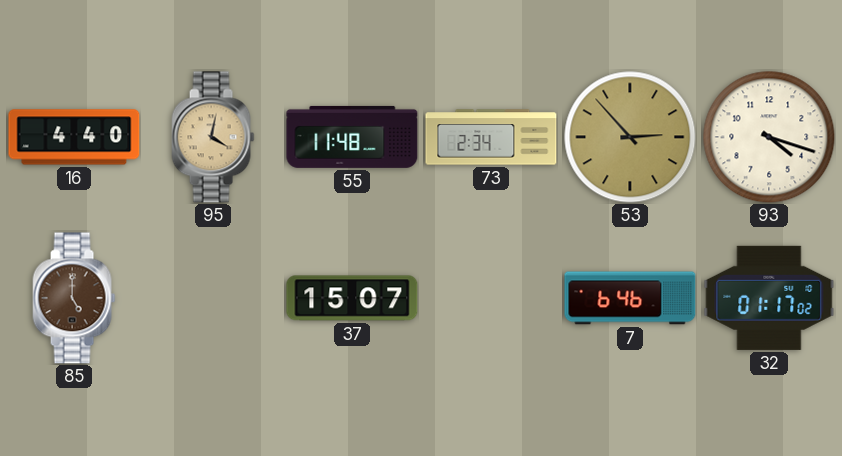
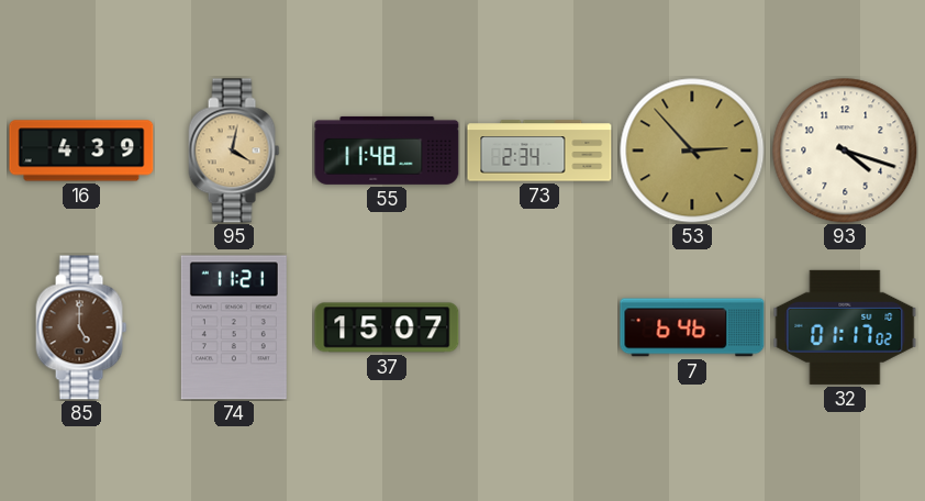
16: 4:40 -> 4:39
74: none -> 11:21
